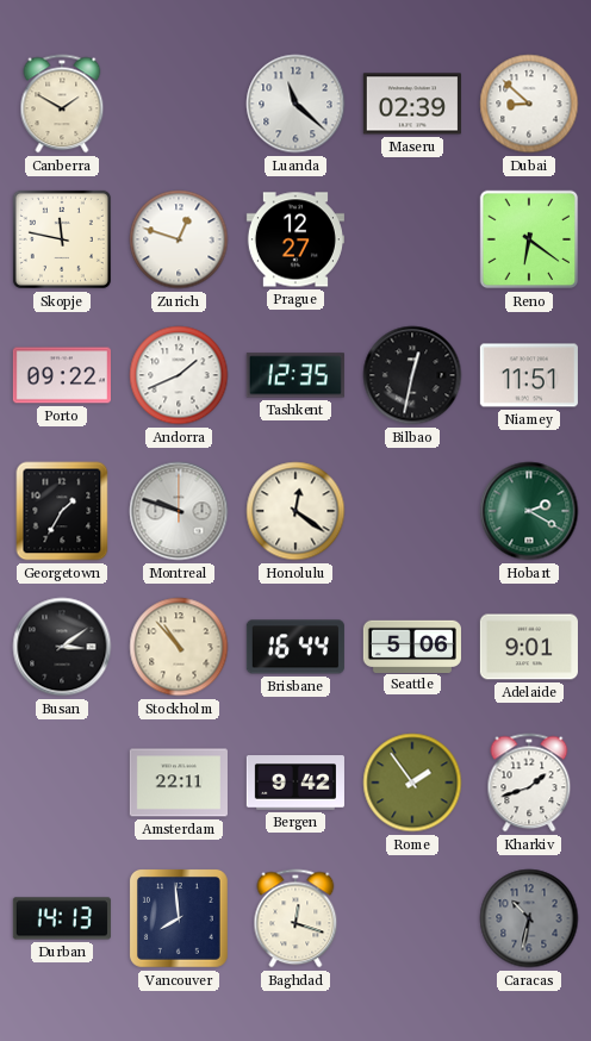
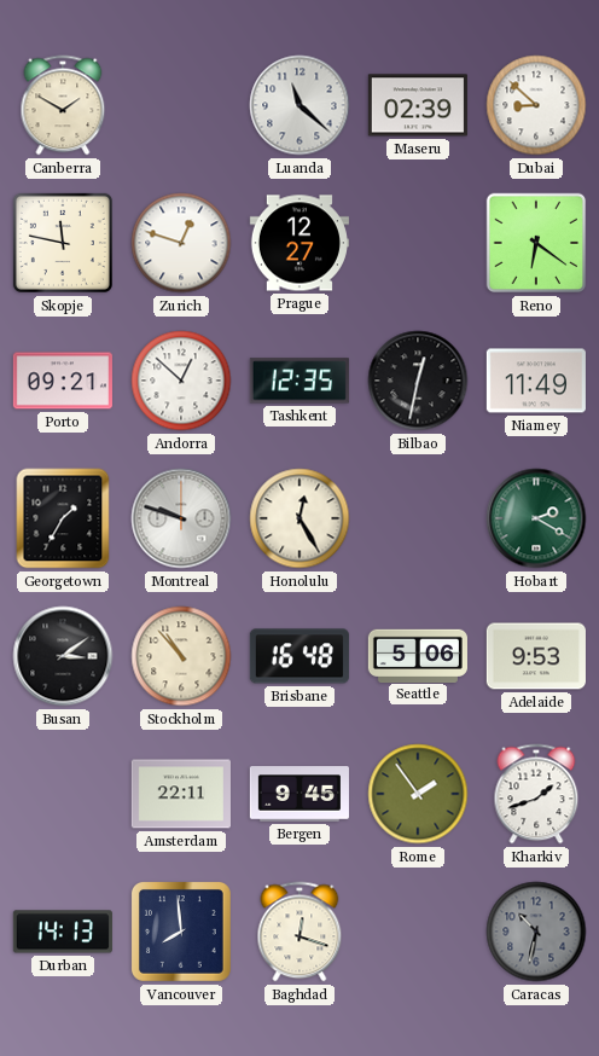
Porto: 09:22 -> 09:21
Andorra: 1:41 -> 12:52
Niamey: 11:51 -> 11:49
Honolulu: 12:21 -> 12:25
Brisbane: 16:44 -> 16:48
Adelaide: 9:01 -> 9:53
Bergen: 9:42 -> 9:45
